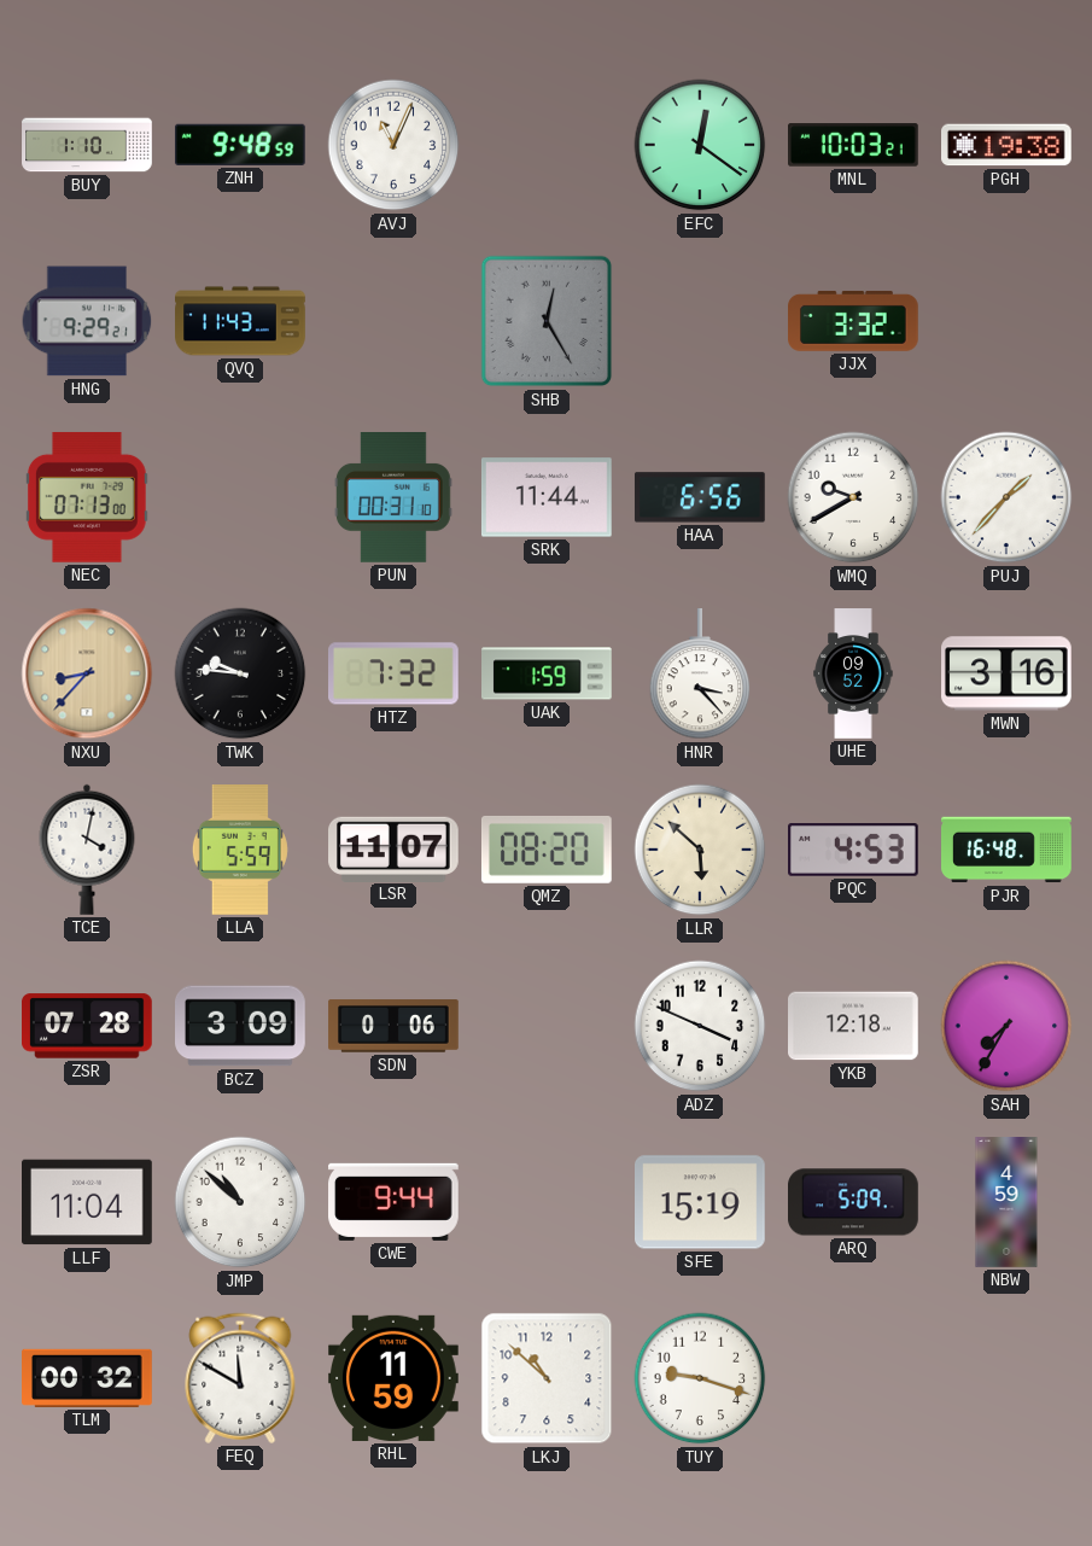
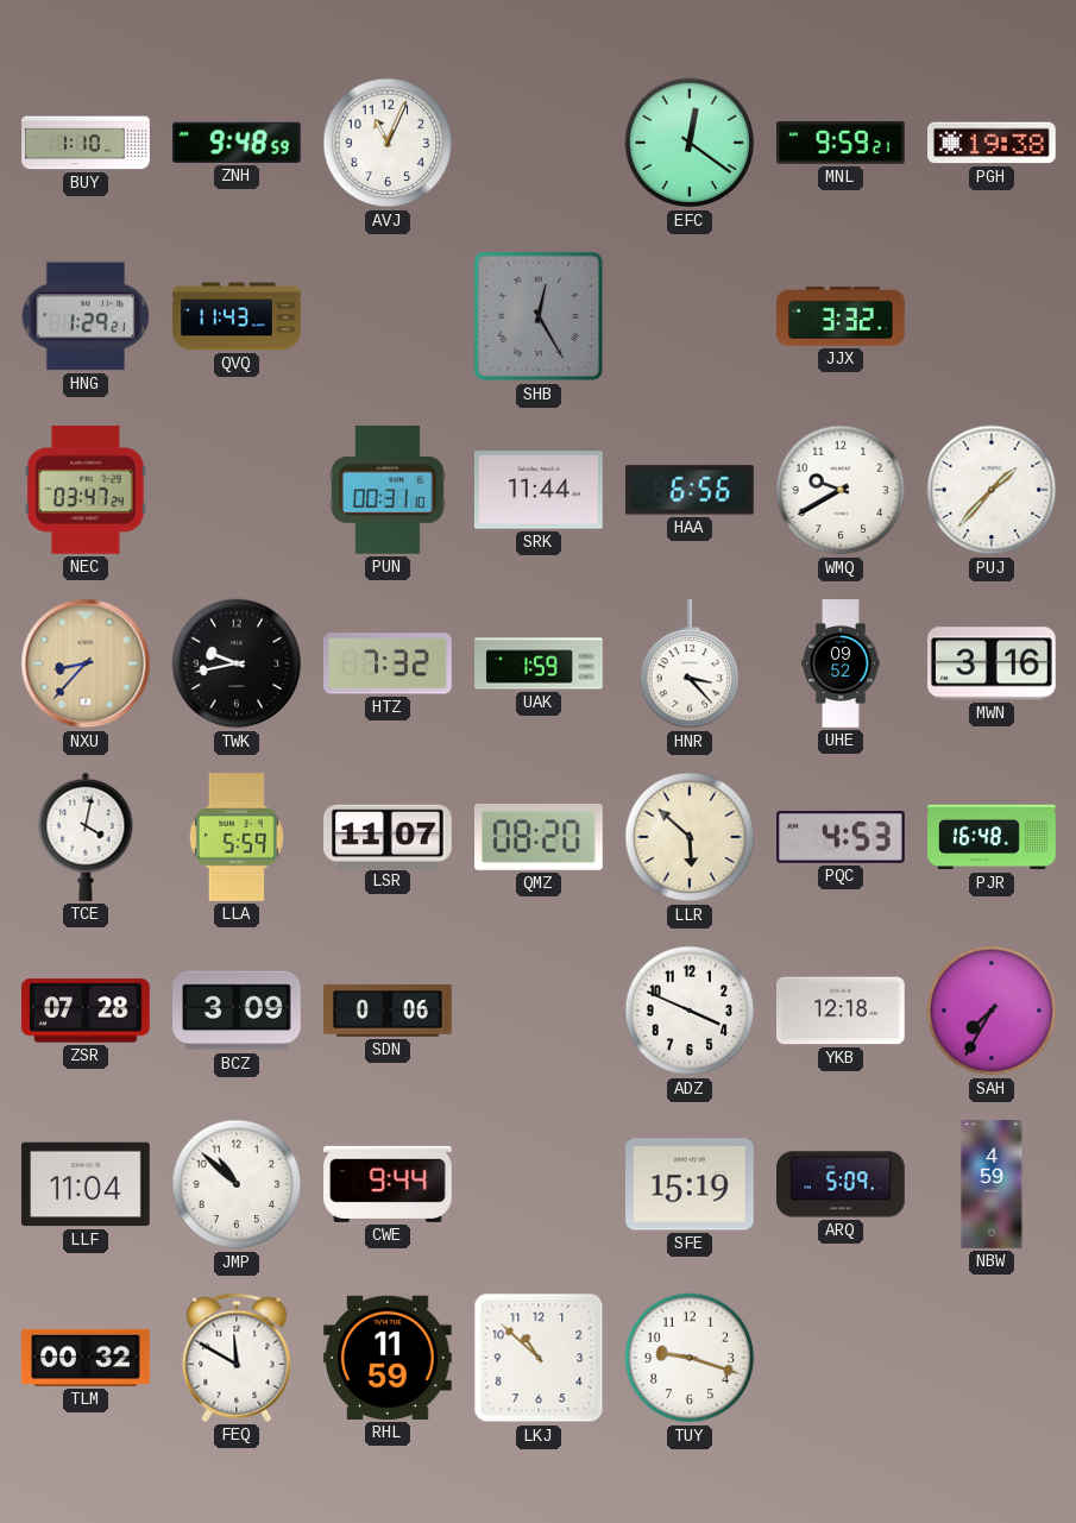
MNL: 10:03 -> 9:59
HNG: 9:29 -> 1:29
NEC: 07:13 -> 03:47
TWK: 9:46 -> 9:43
